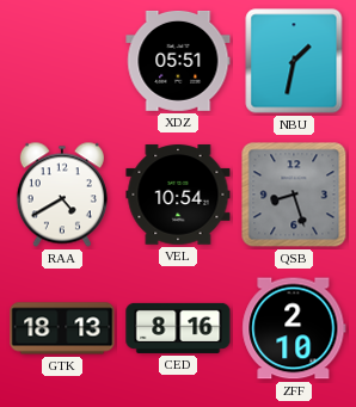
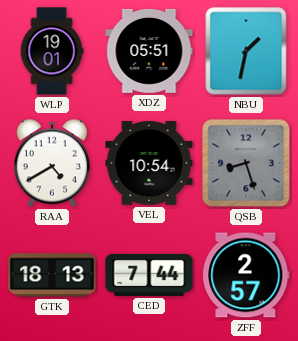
WLP: none -> 19:01
CED: 8:16 -> 7:44
ZFF: 2:10 -> 2:57
